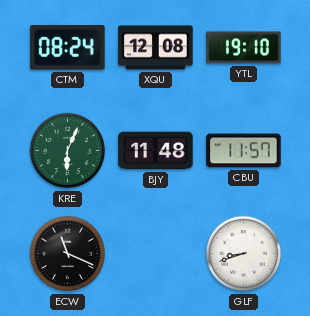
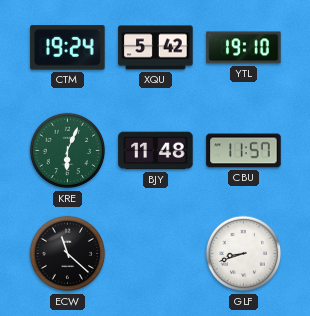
CTM: 08:24 -> 19:24
XQU: 12:08 -> 5:42
ECW: 11:19 -> 11:22
